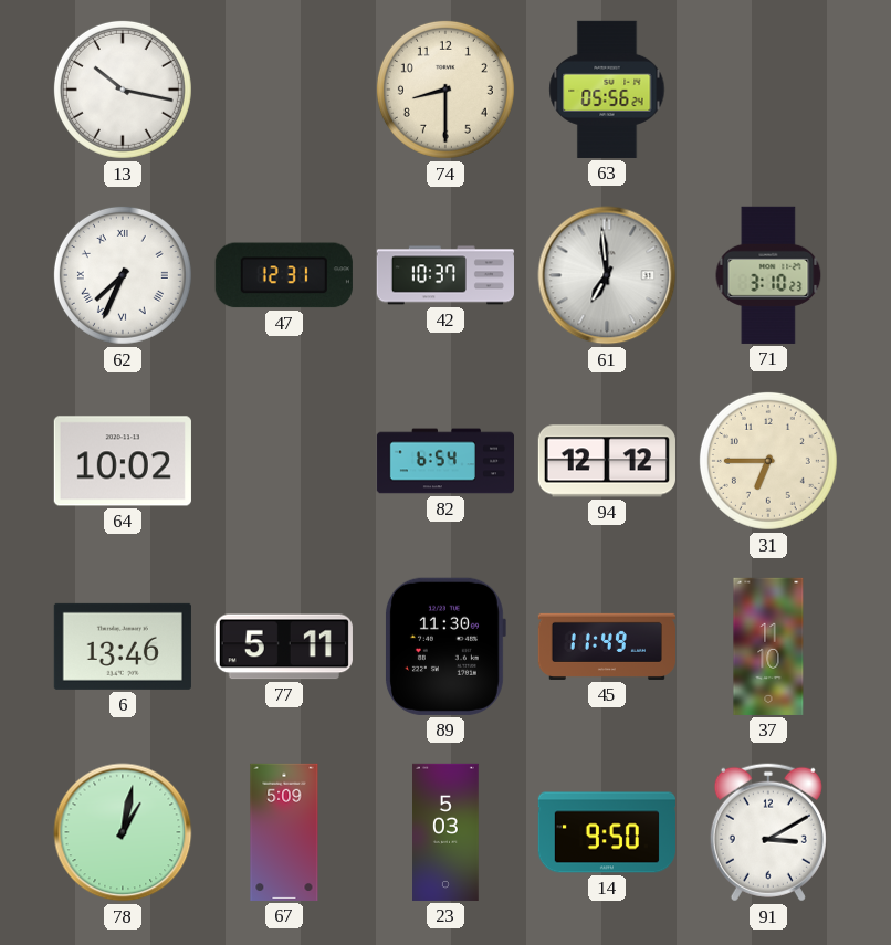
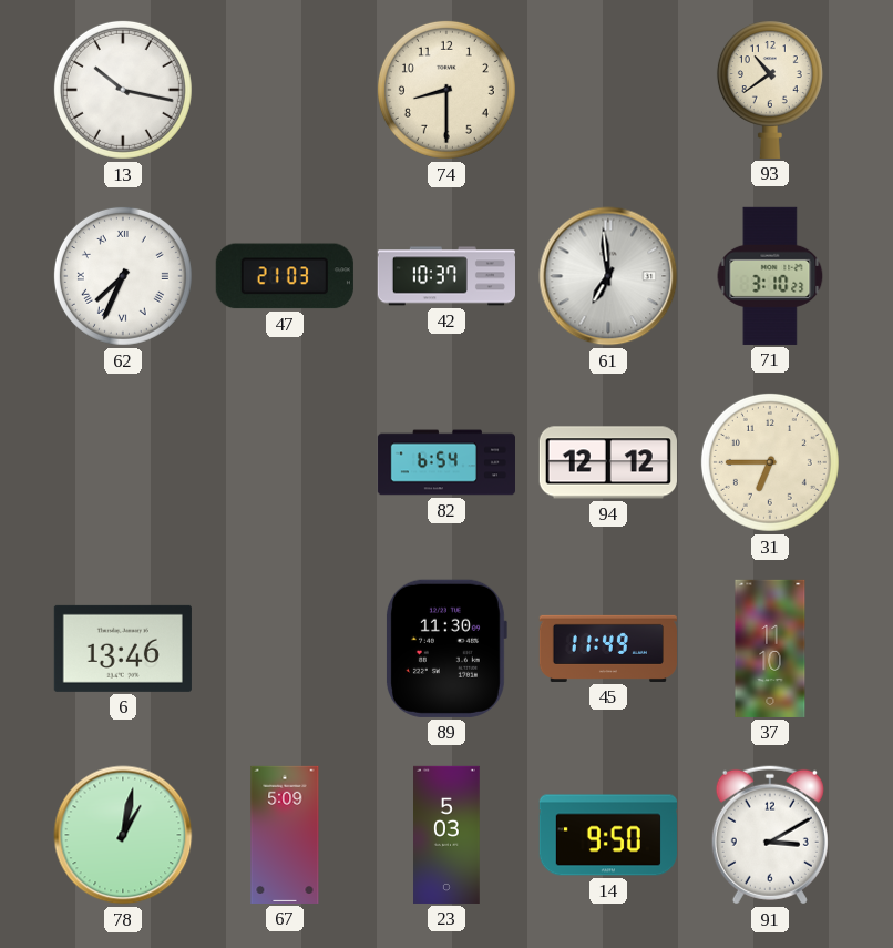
63: 05:56 -> none
93: none -> 10:39
47: 12:31 -> 21:03
64: 10:02 -> none
77: 5:11 -> none
